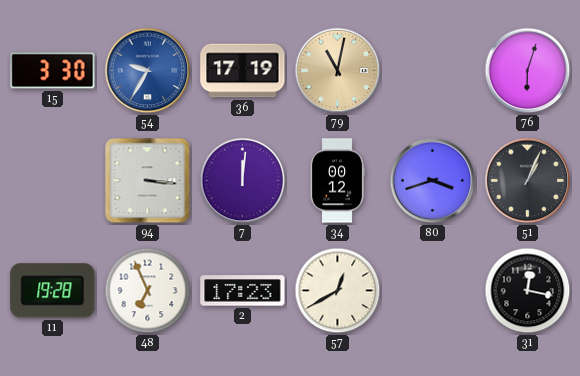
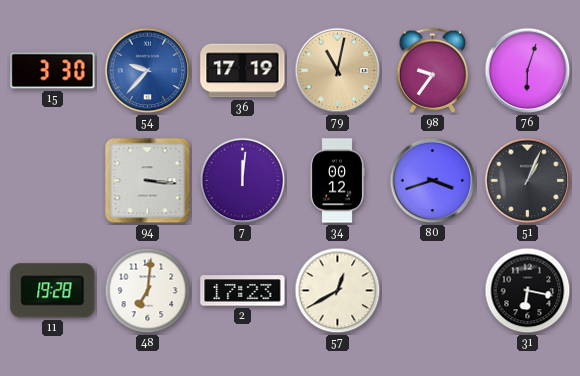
54: 9:35 -> 9:37
98: none -> 9:36
48: 6:56 -> 7:01
31: 12:17 -> 6:17
